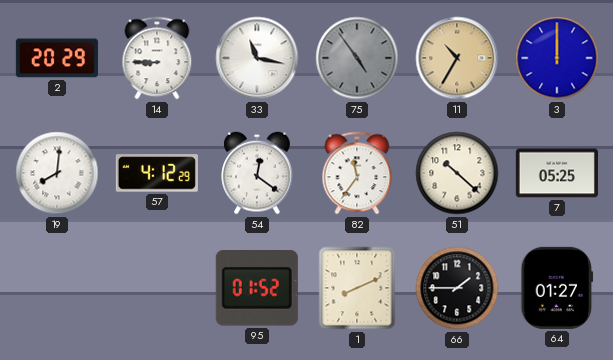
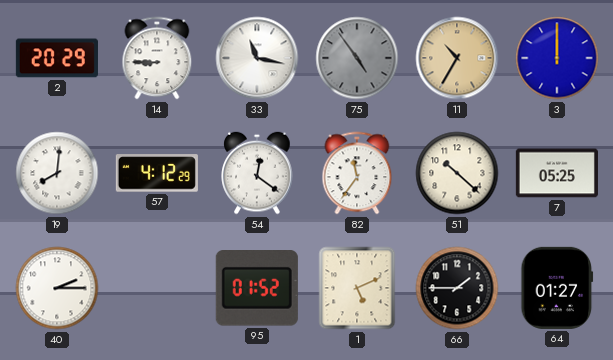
40: none -> 2:15
1: 8:11 -> 5:11
